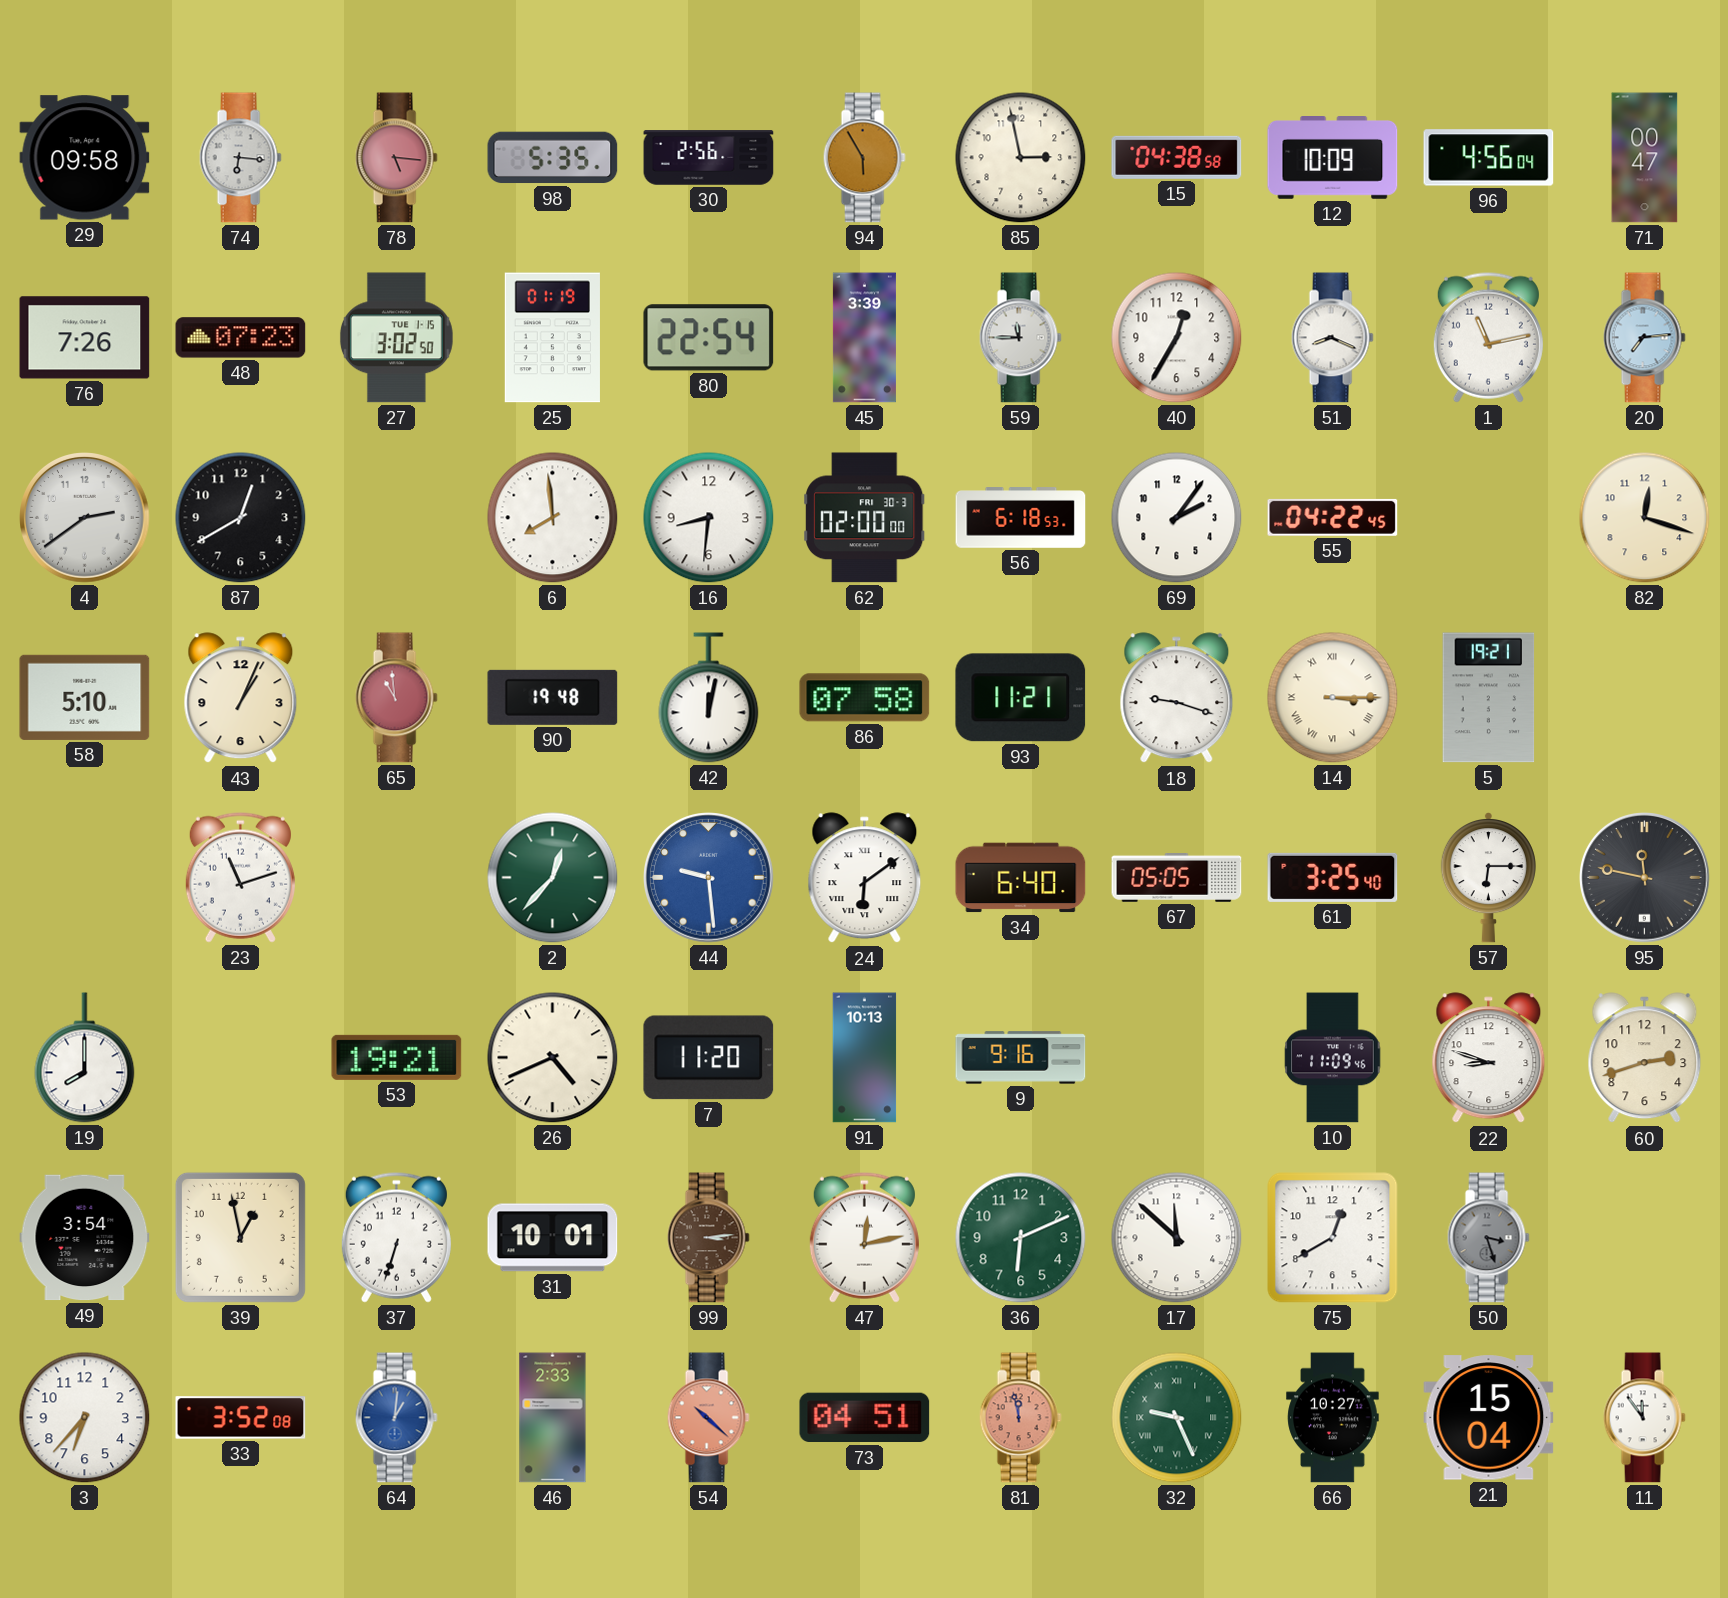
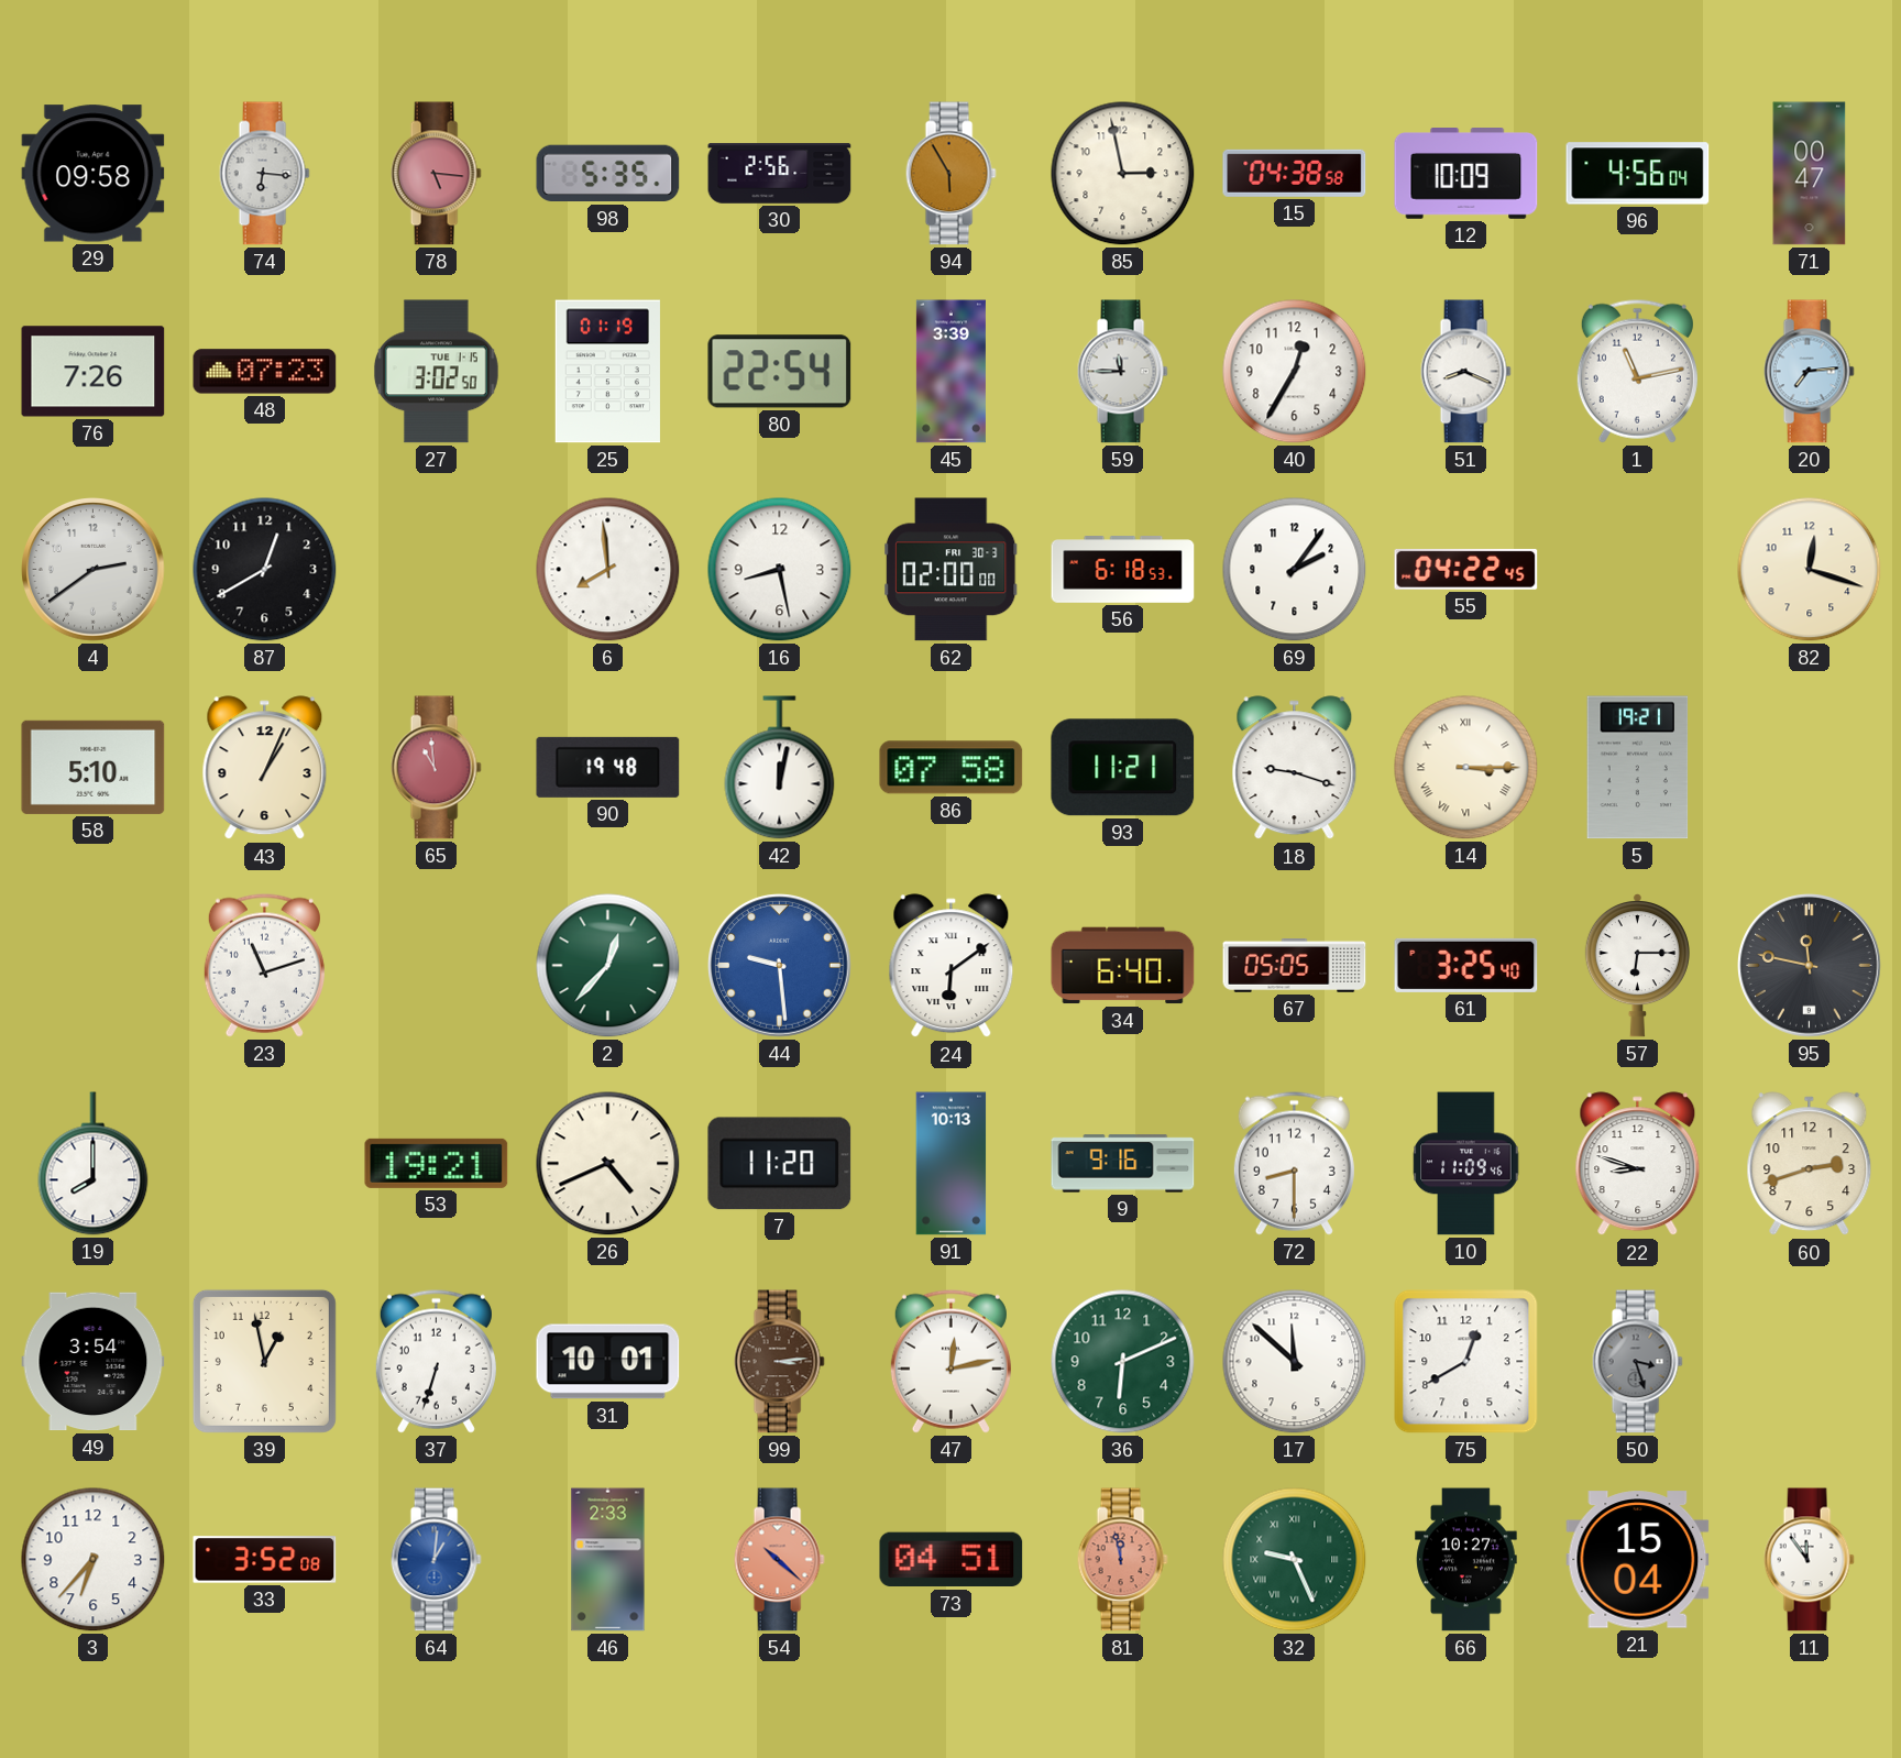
16: 8:31 -> 8:28
72: none -> 8:30
